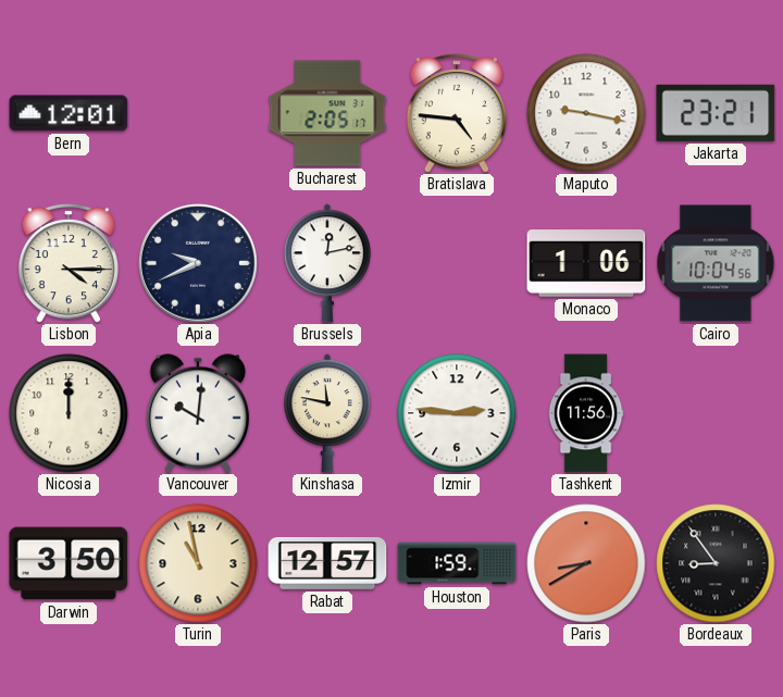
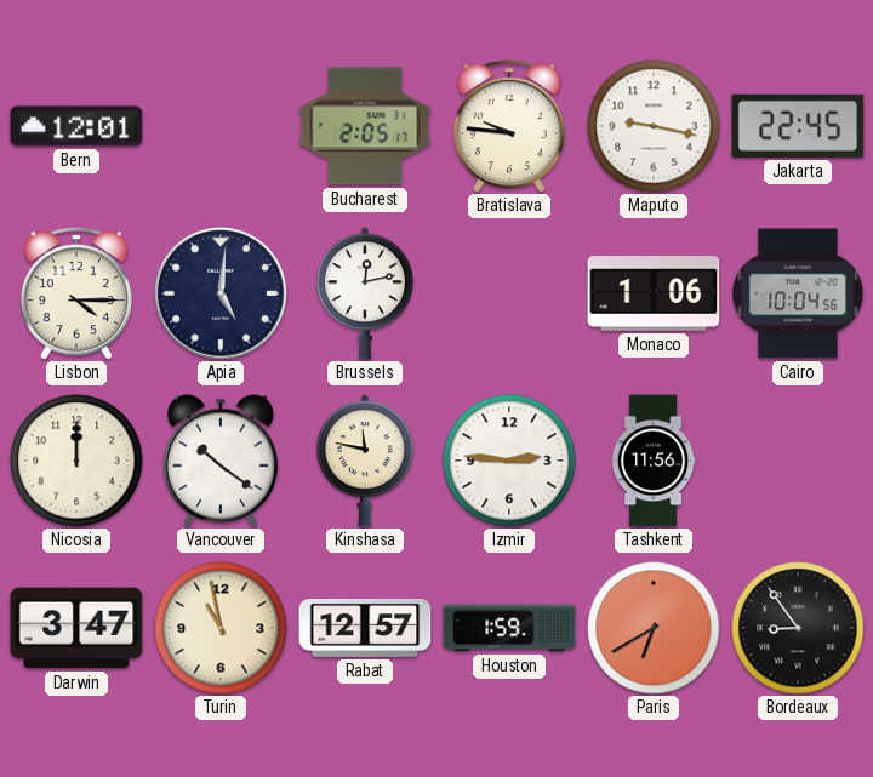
Bratislava: 4:46 -> 9:46
Jakarta: 23:21 -> 22:45
Apia: 9:41 -> 5:01
Vancouver: 10:01 -> 10:21
Darwin: 3:50 -> 3:47
Paris: 8:40 -> 6:40
